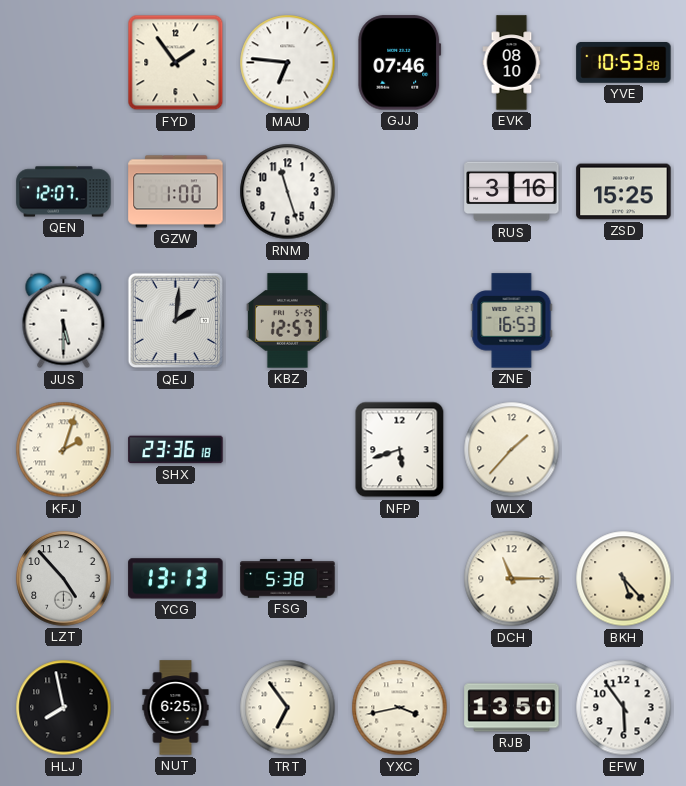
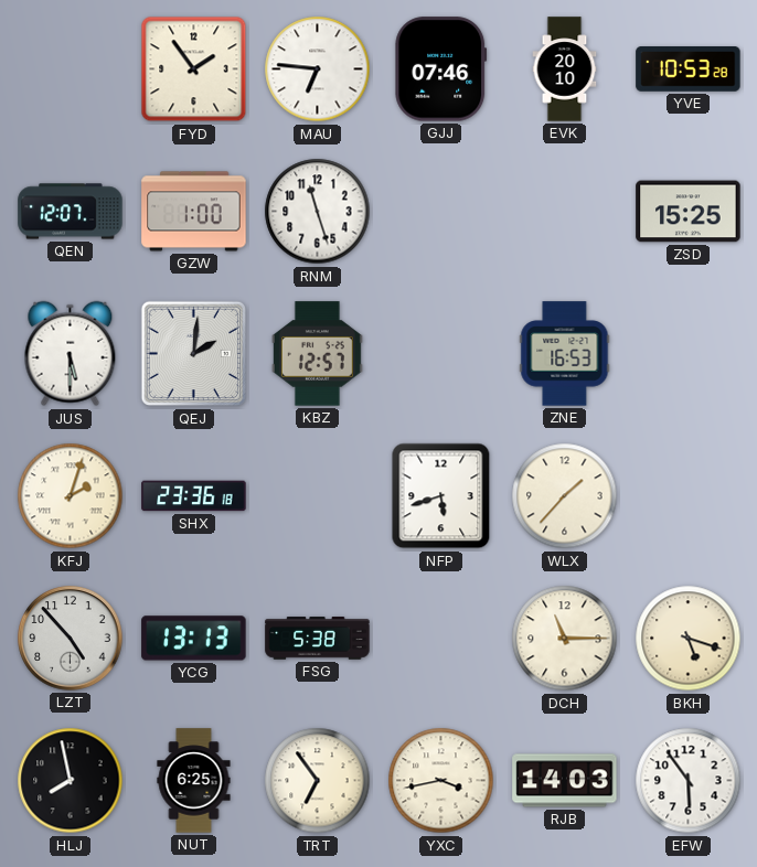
EVK: 08:10 -> 20:10
RUS: 3:16 -> none
BKH: 5:23 -> 5:18
RJB: 13:50 -> 14:03
